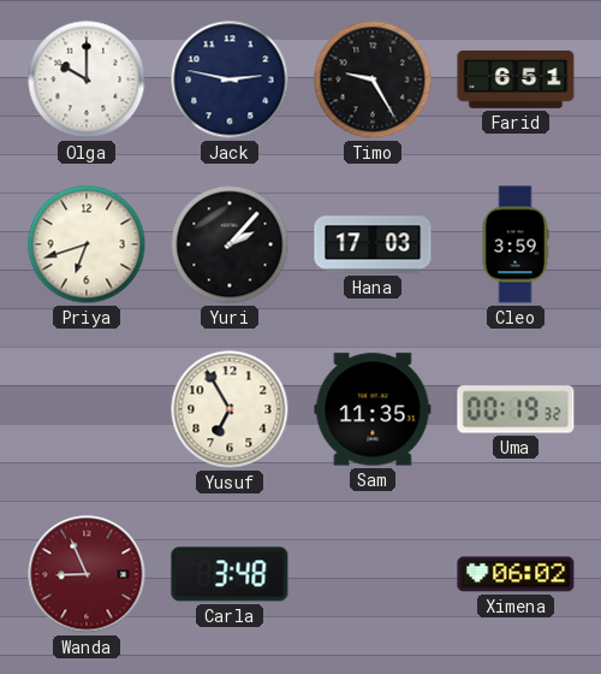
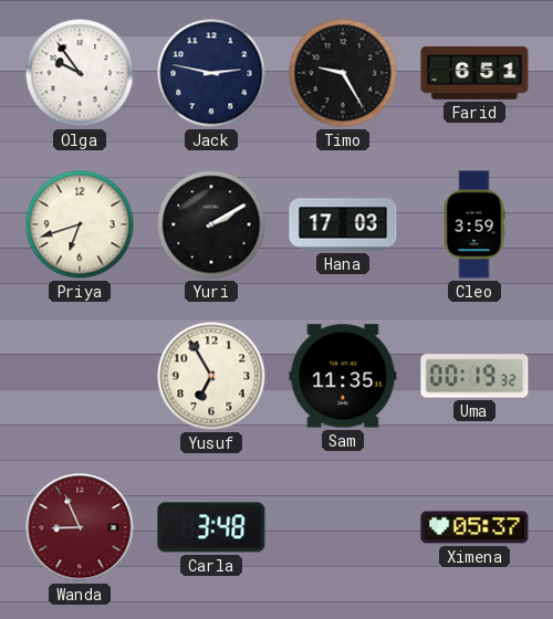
Olga: 10:00 -> 9:54
Yuri: 2:07 -> 2:10
Ximena: 06:02 -> 05:37
